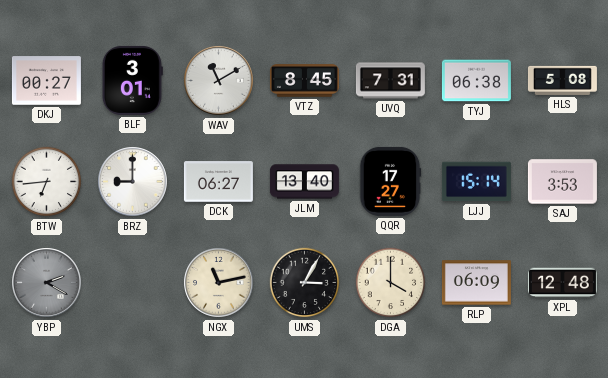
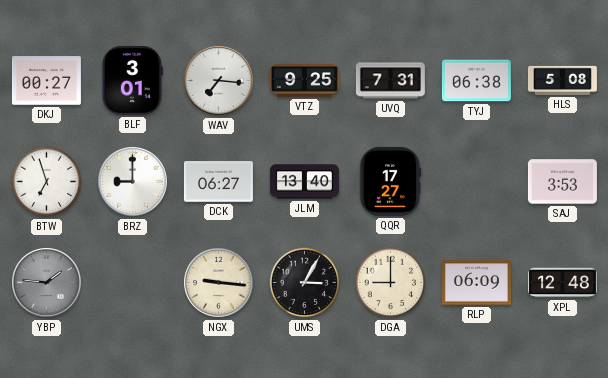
WAV: 11:10 -> 7:16
VTZ: 8:45 -> 9:25
BTW: 6:44 -> 6:57
LJJ: 15:14 -> none
YBP: 2:20 -> 1:46
NGX: 11:13 -> 9:16
DGA: 4:00 -> 9:00
